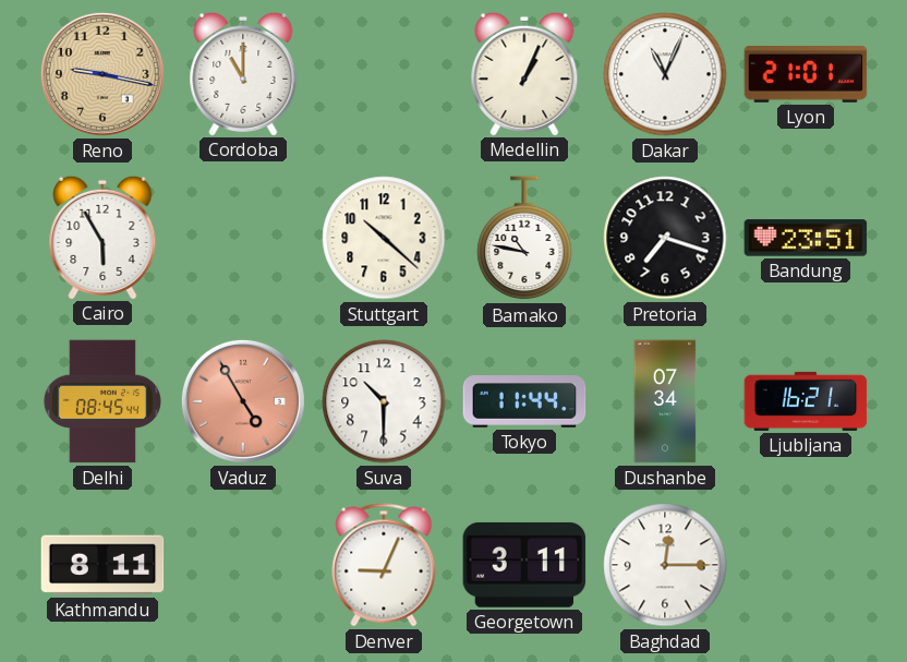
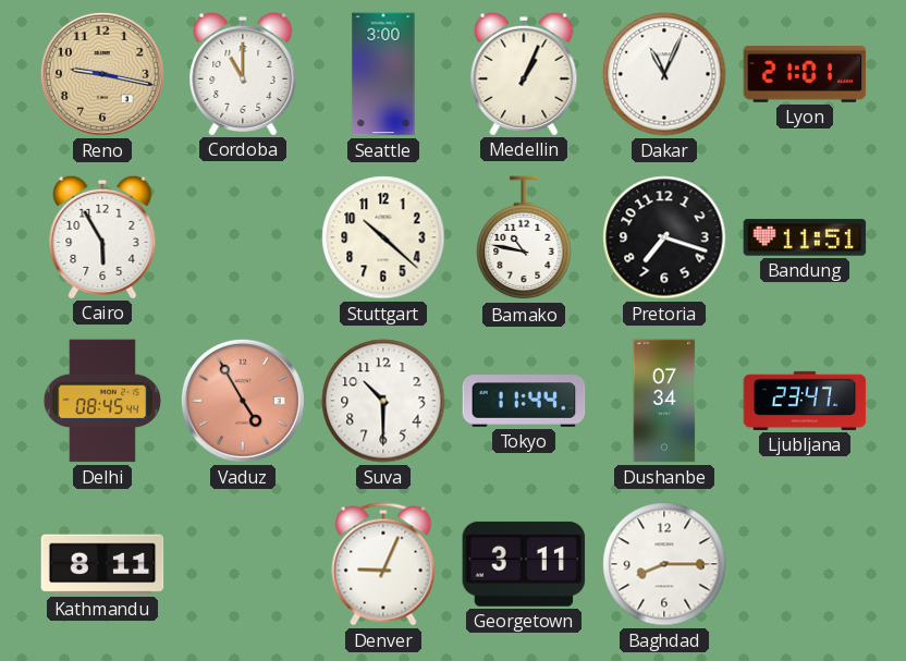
Seattle: none -> 3:00
Bandung: 23:51 -> 11:51
Ljubljana: 16:21 -> 23:47
Baghdad: 12:15 -> 8:15
